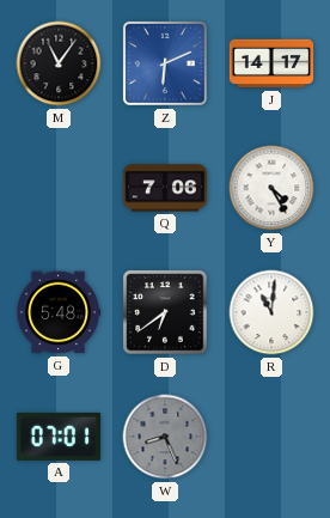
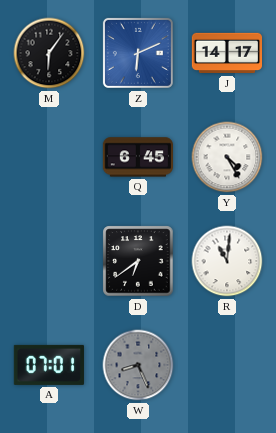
M: 11:06 -> 6:06
Q: 7:06 -> 6:45
G: 5:48 -> none
